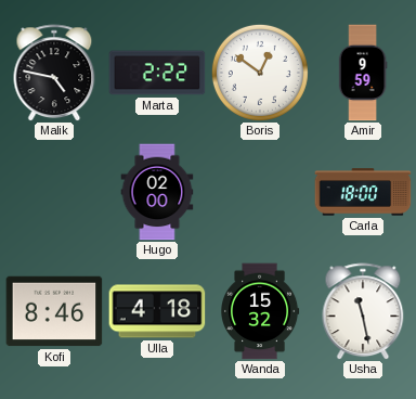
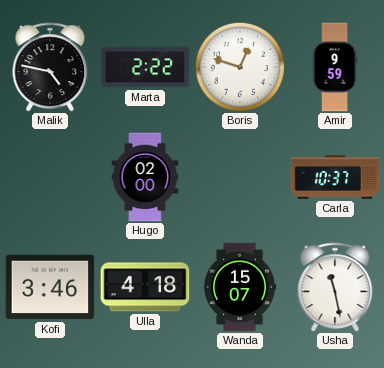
Boris: 12:51 -> 12:48
Carla: 18:00 -> 10:37
Kofi: 8:46 -> 3:46
Wanda: 15:32 -> 15:07
